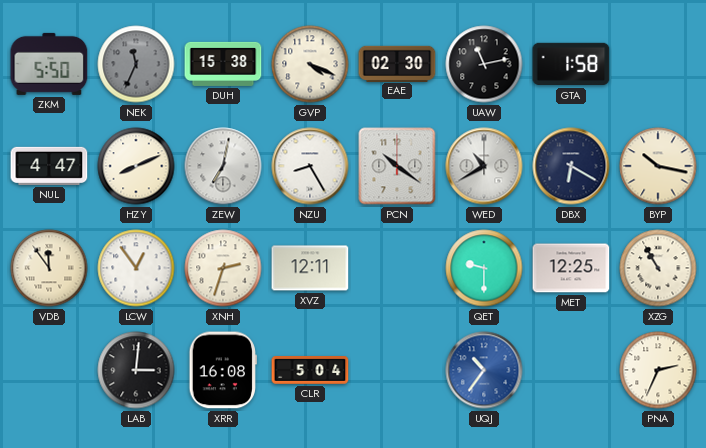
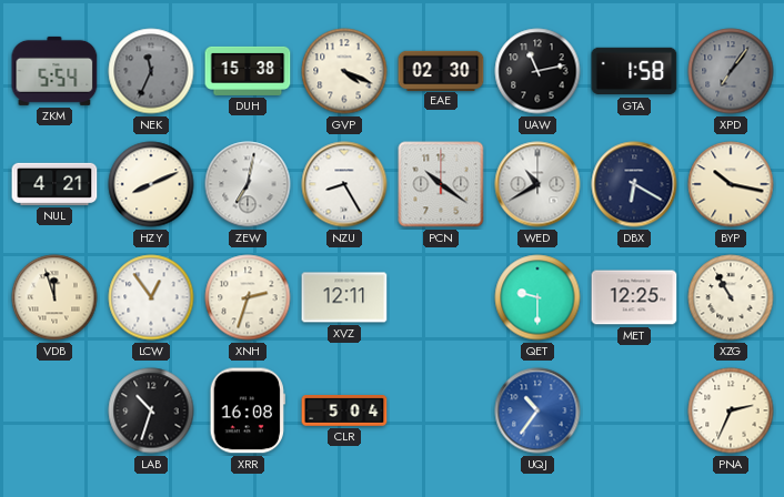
ZKM: 5:50 -> 5:54
XPD: none -> 7:06
NUL: 4:47 -> 4:21
VDB: 11:54 -> 11:57
LAB: 3:01 -> 10:33
